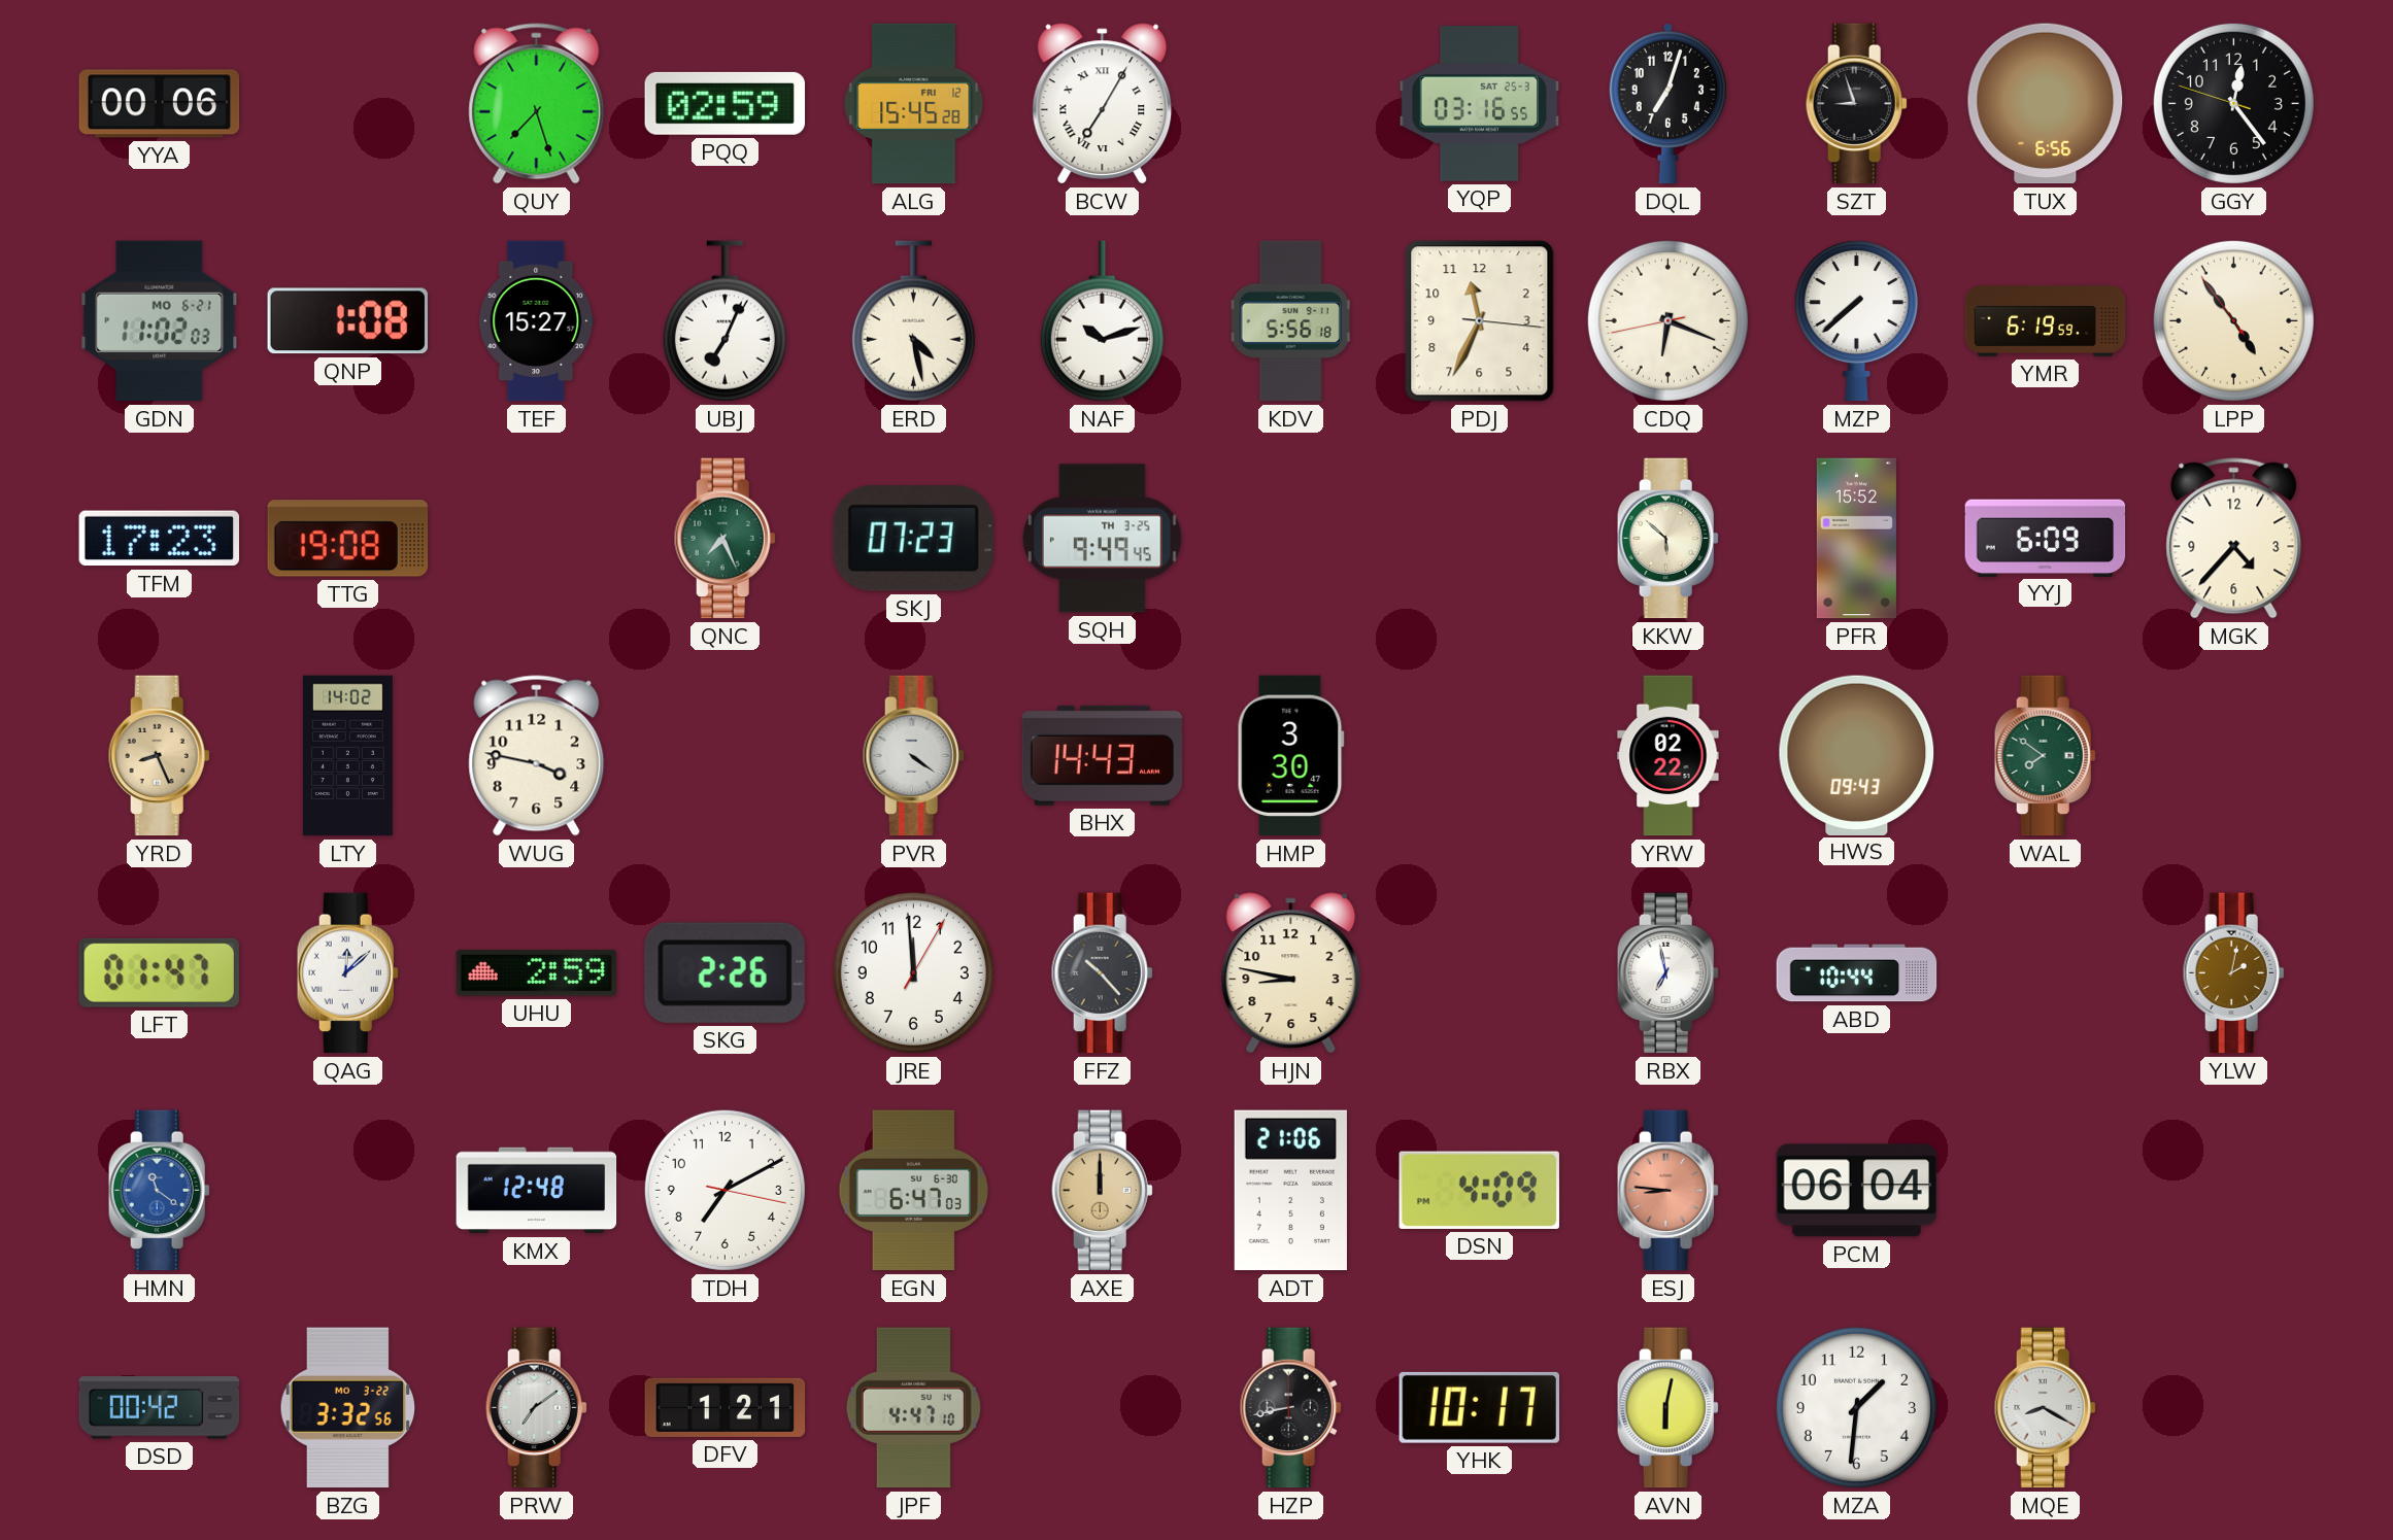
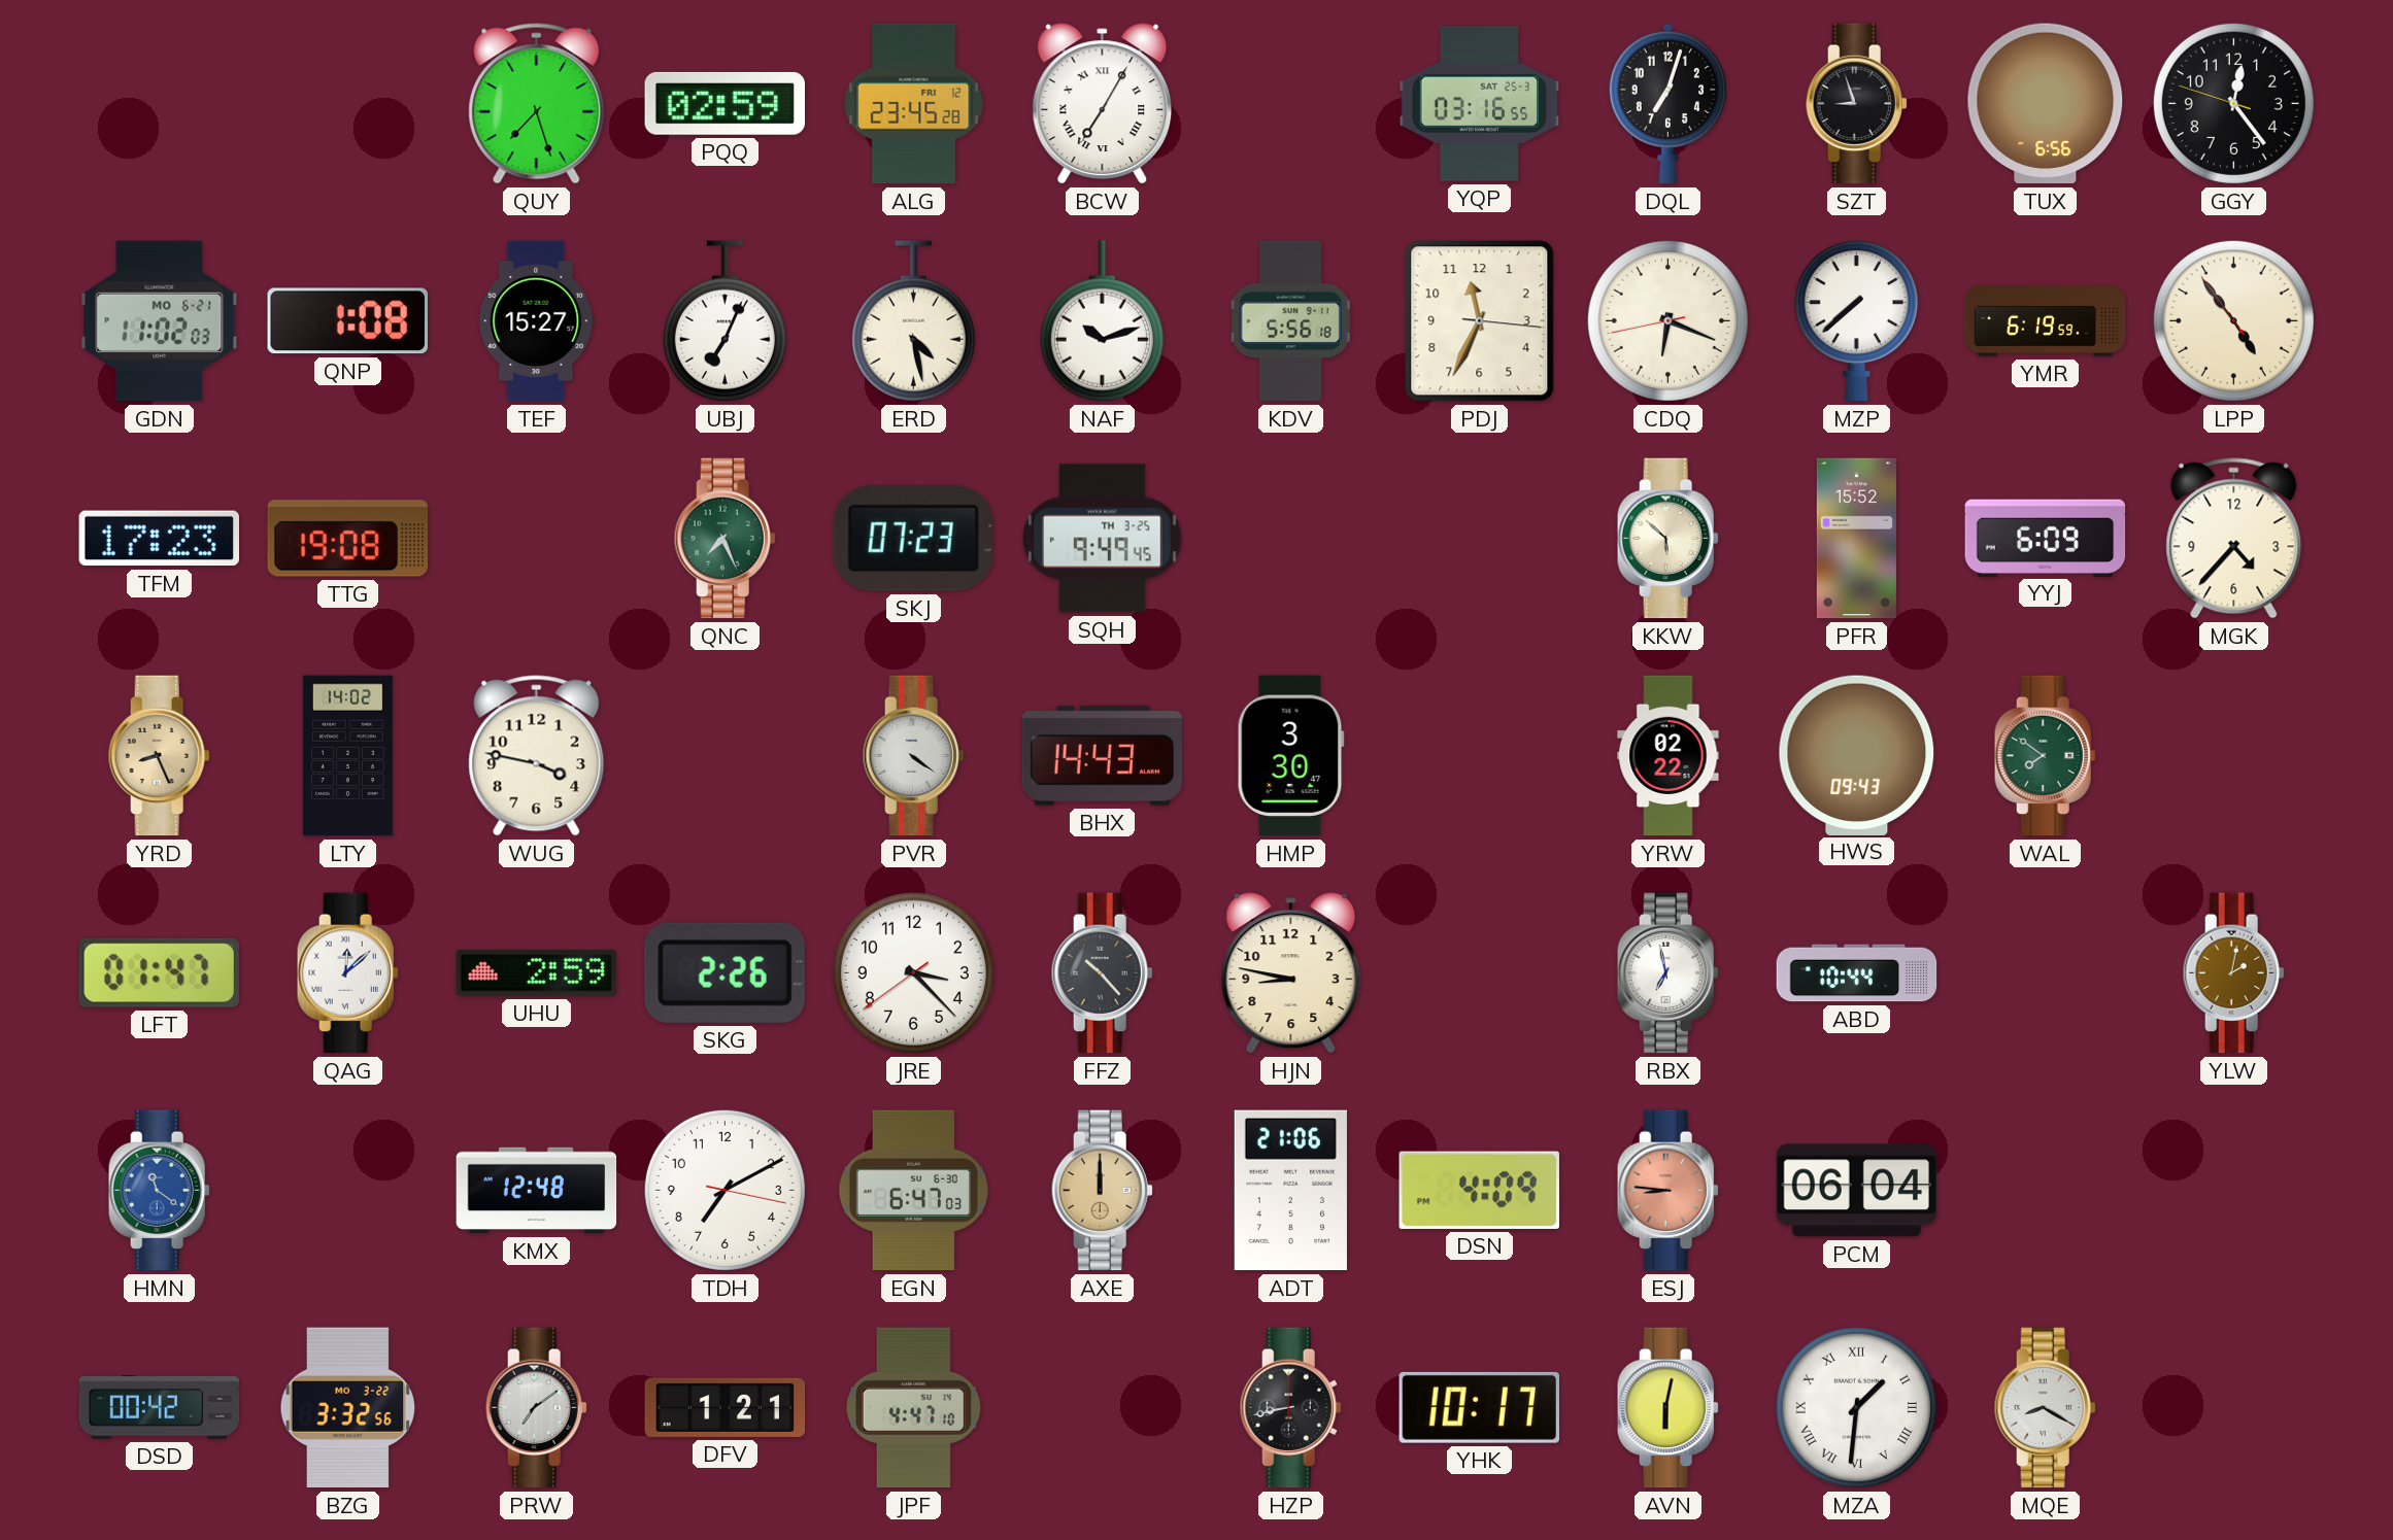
YYA: 00:06 -> none
ALG: 15:45 -> 23:45
JRE: 11:59 -> 3:22
MZA numerals: Arabic -> Roman
